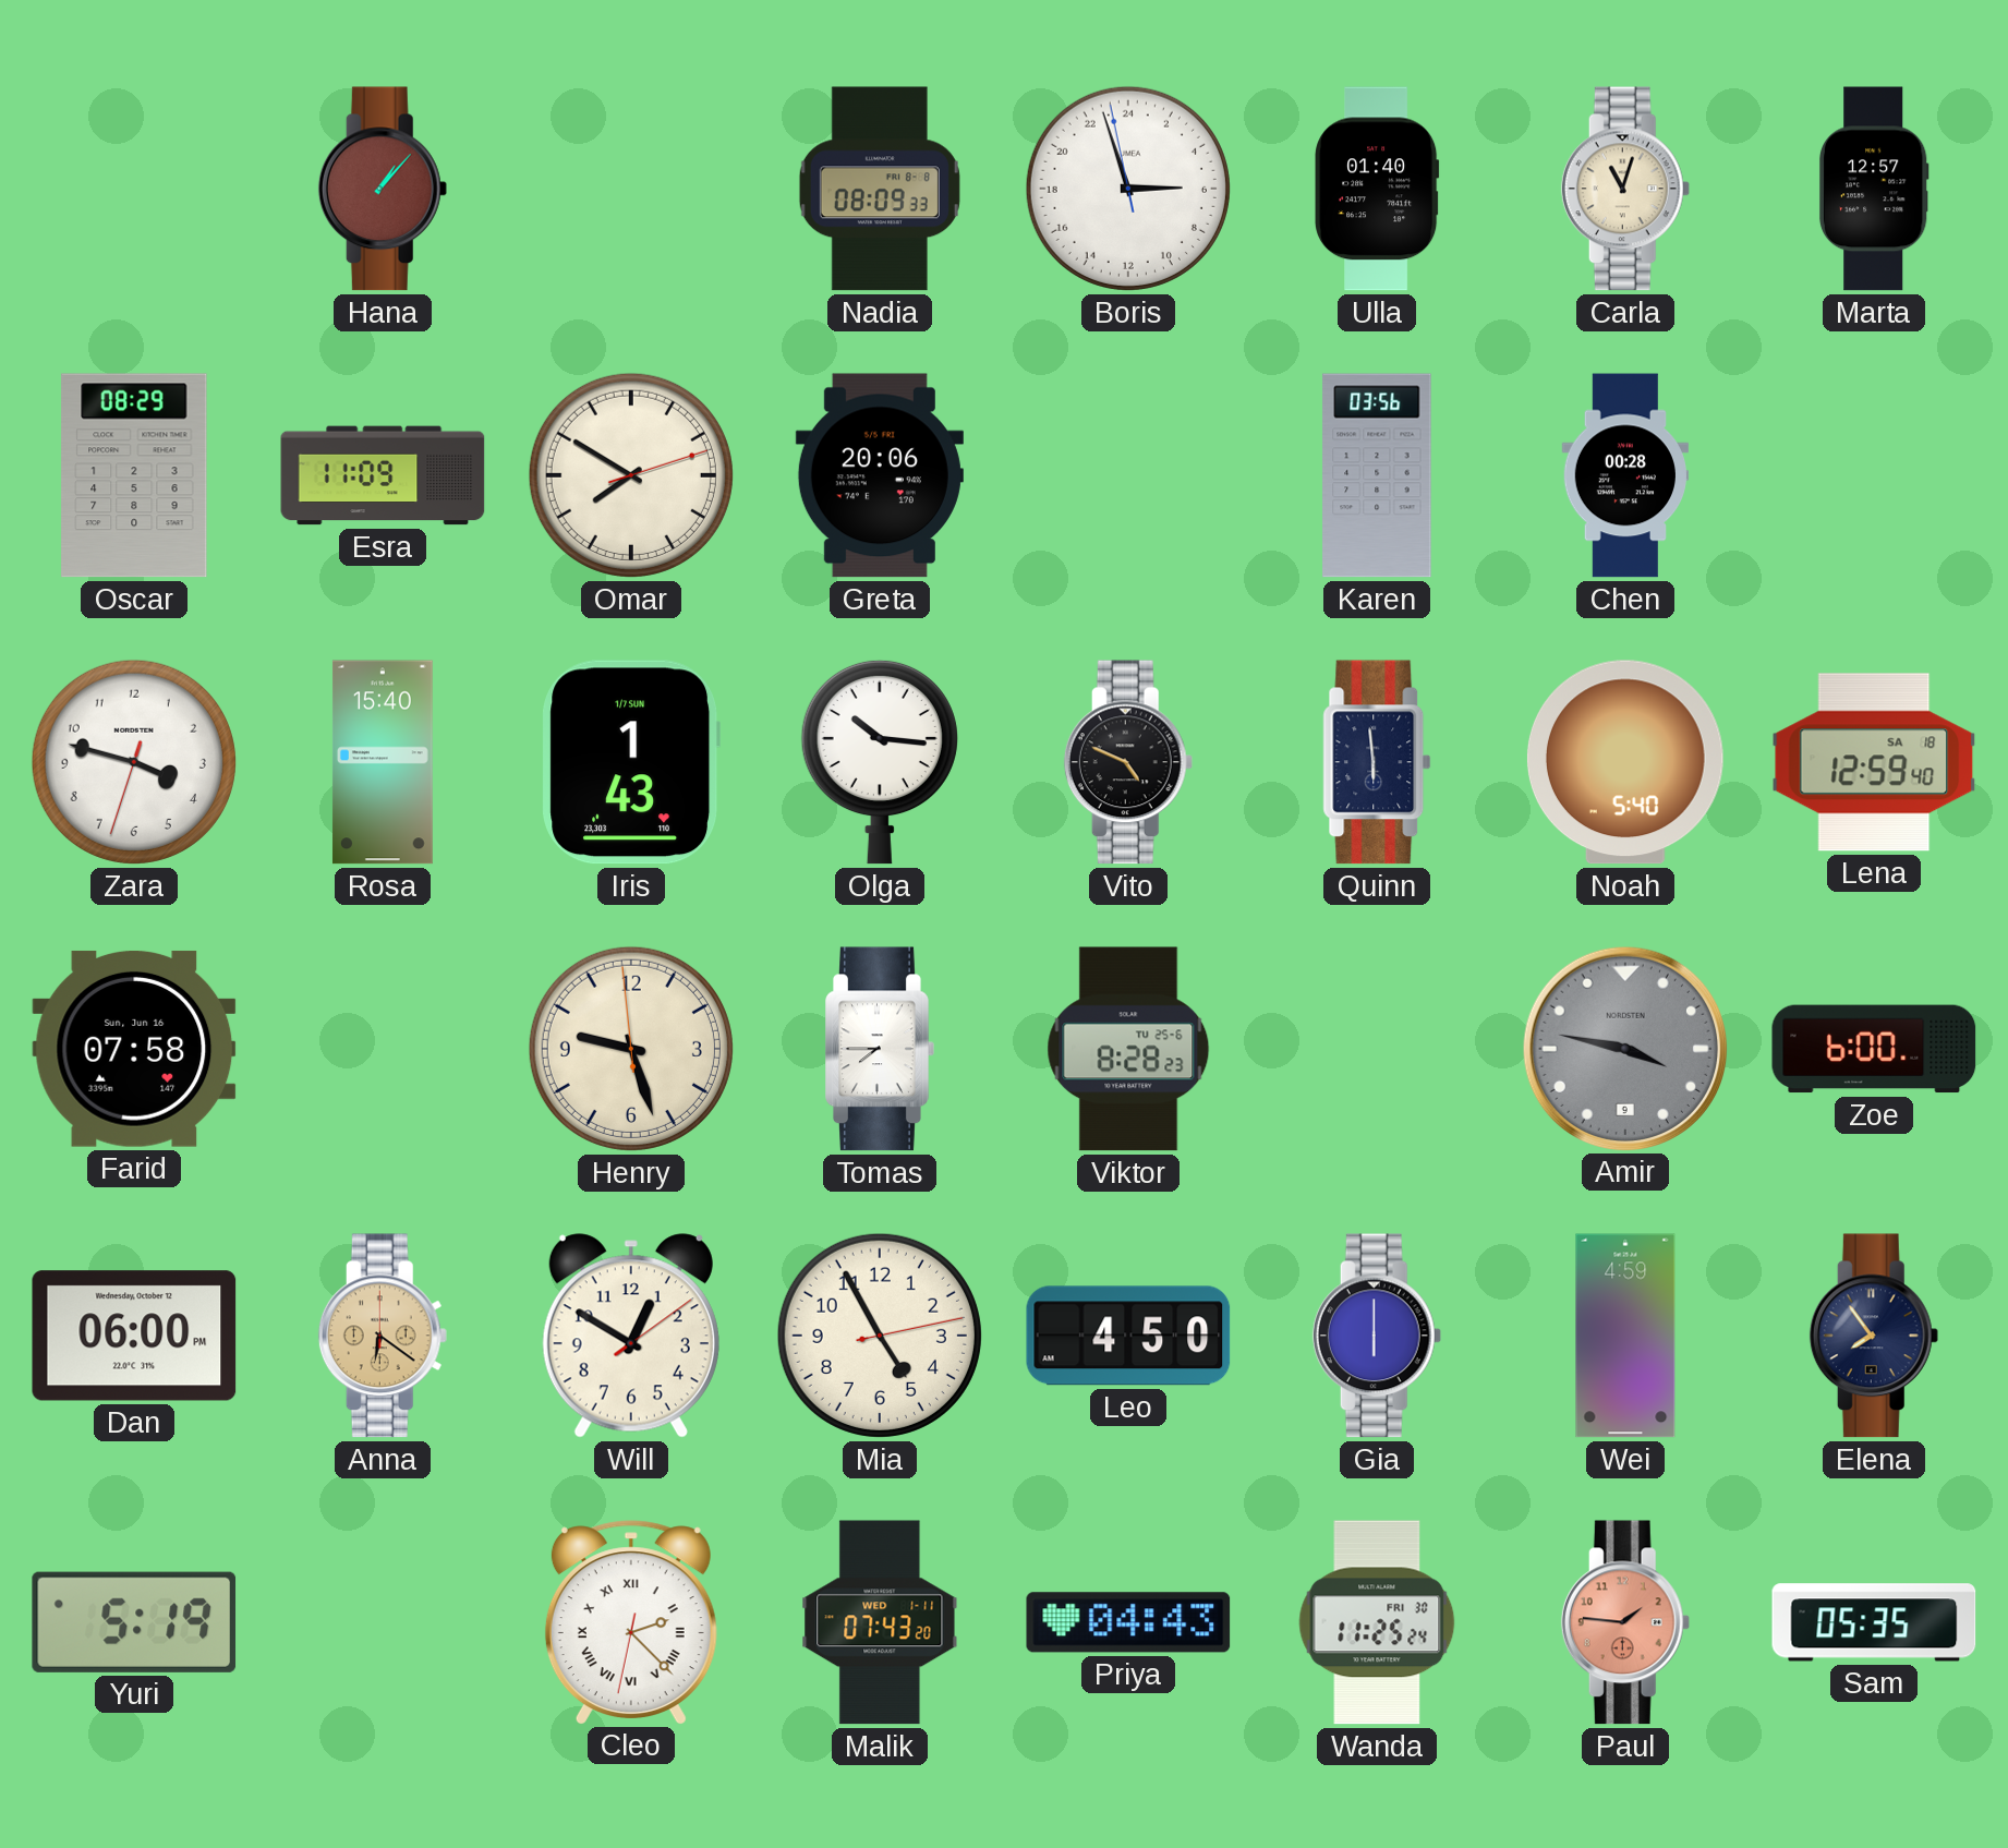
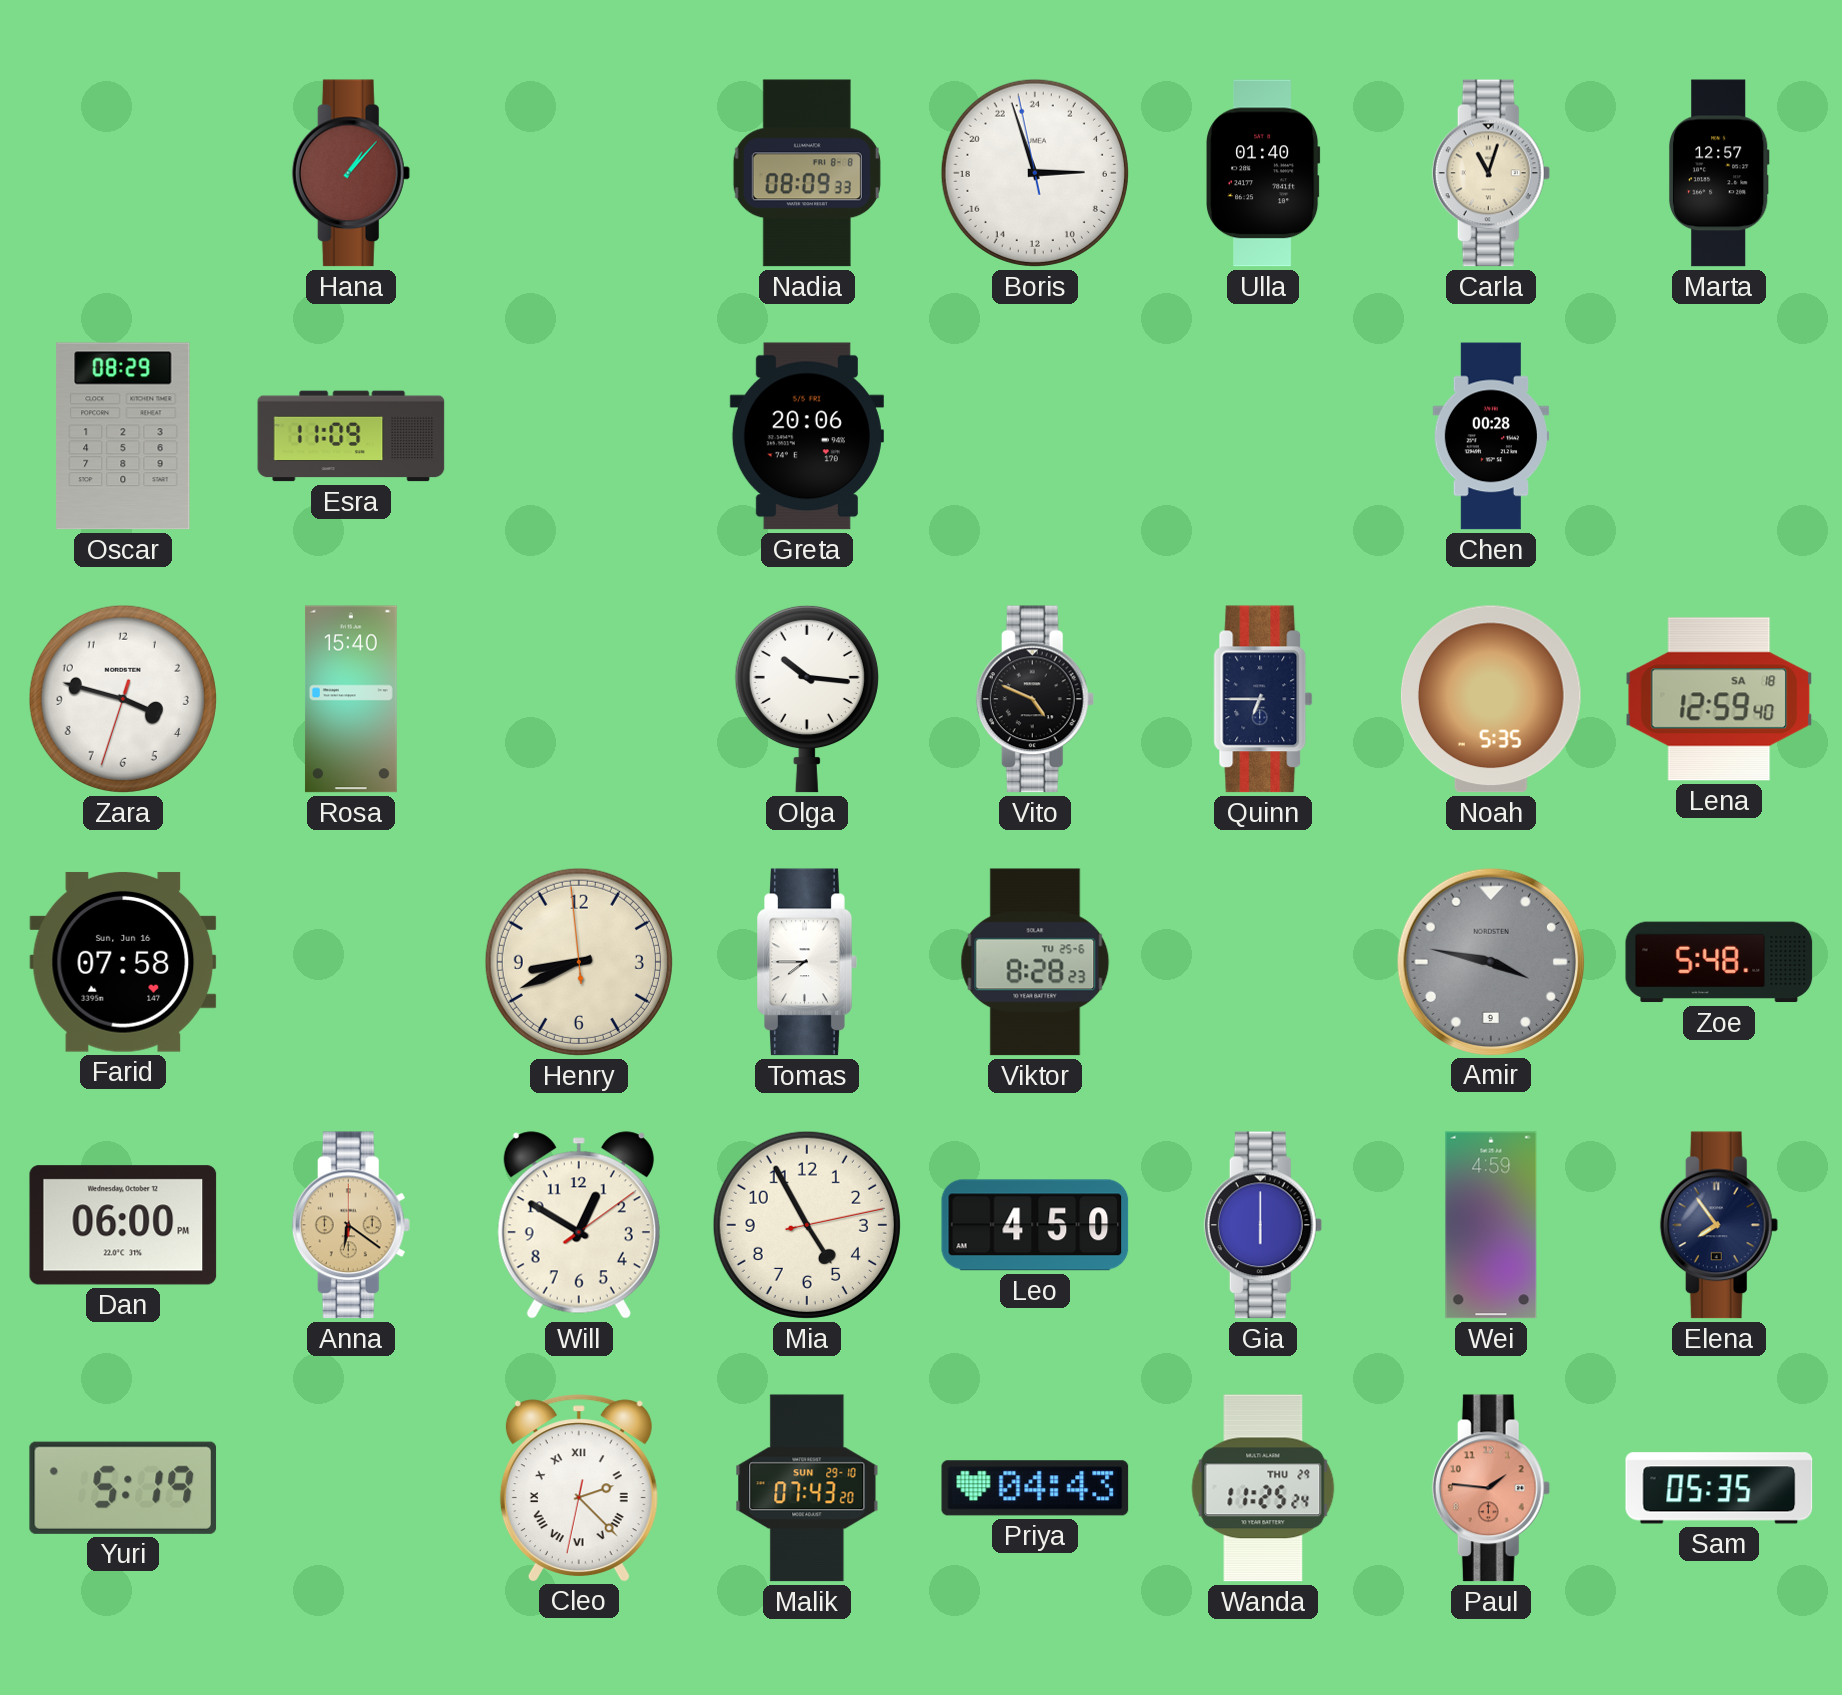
Omar: 7:50 -> none
Karen: 03:56 -> none
Iris: 1:43 -> none
Quinn: 5:59 -> 6:45
Noah: 5:40 -> 5:35
Henry: 9:26 -> 8:40
Zoe: 6:00 -> 5:48
Malik date: WED 1-11 -> SUN 29-10
Wanda date: FRI 30 -> THU 29
